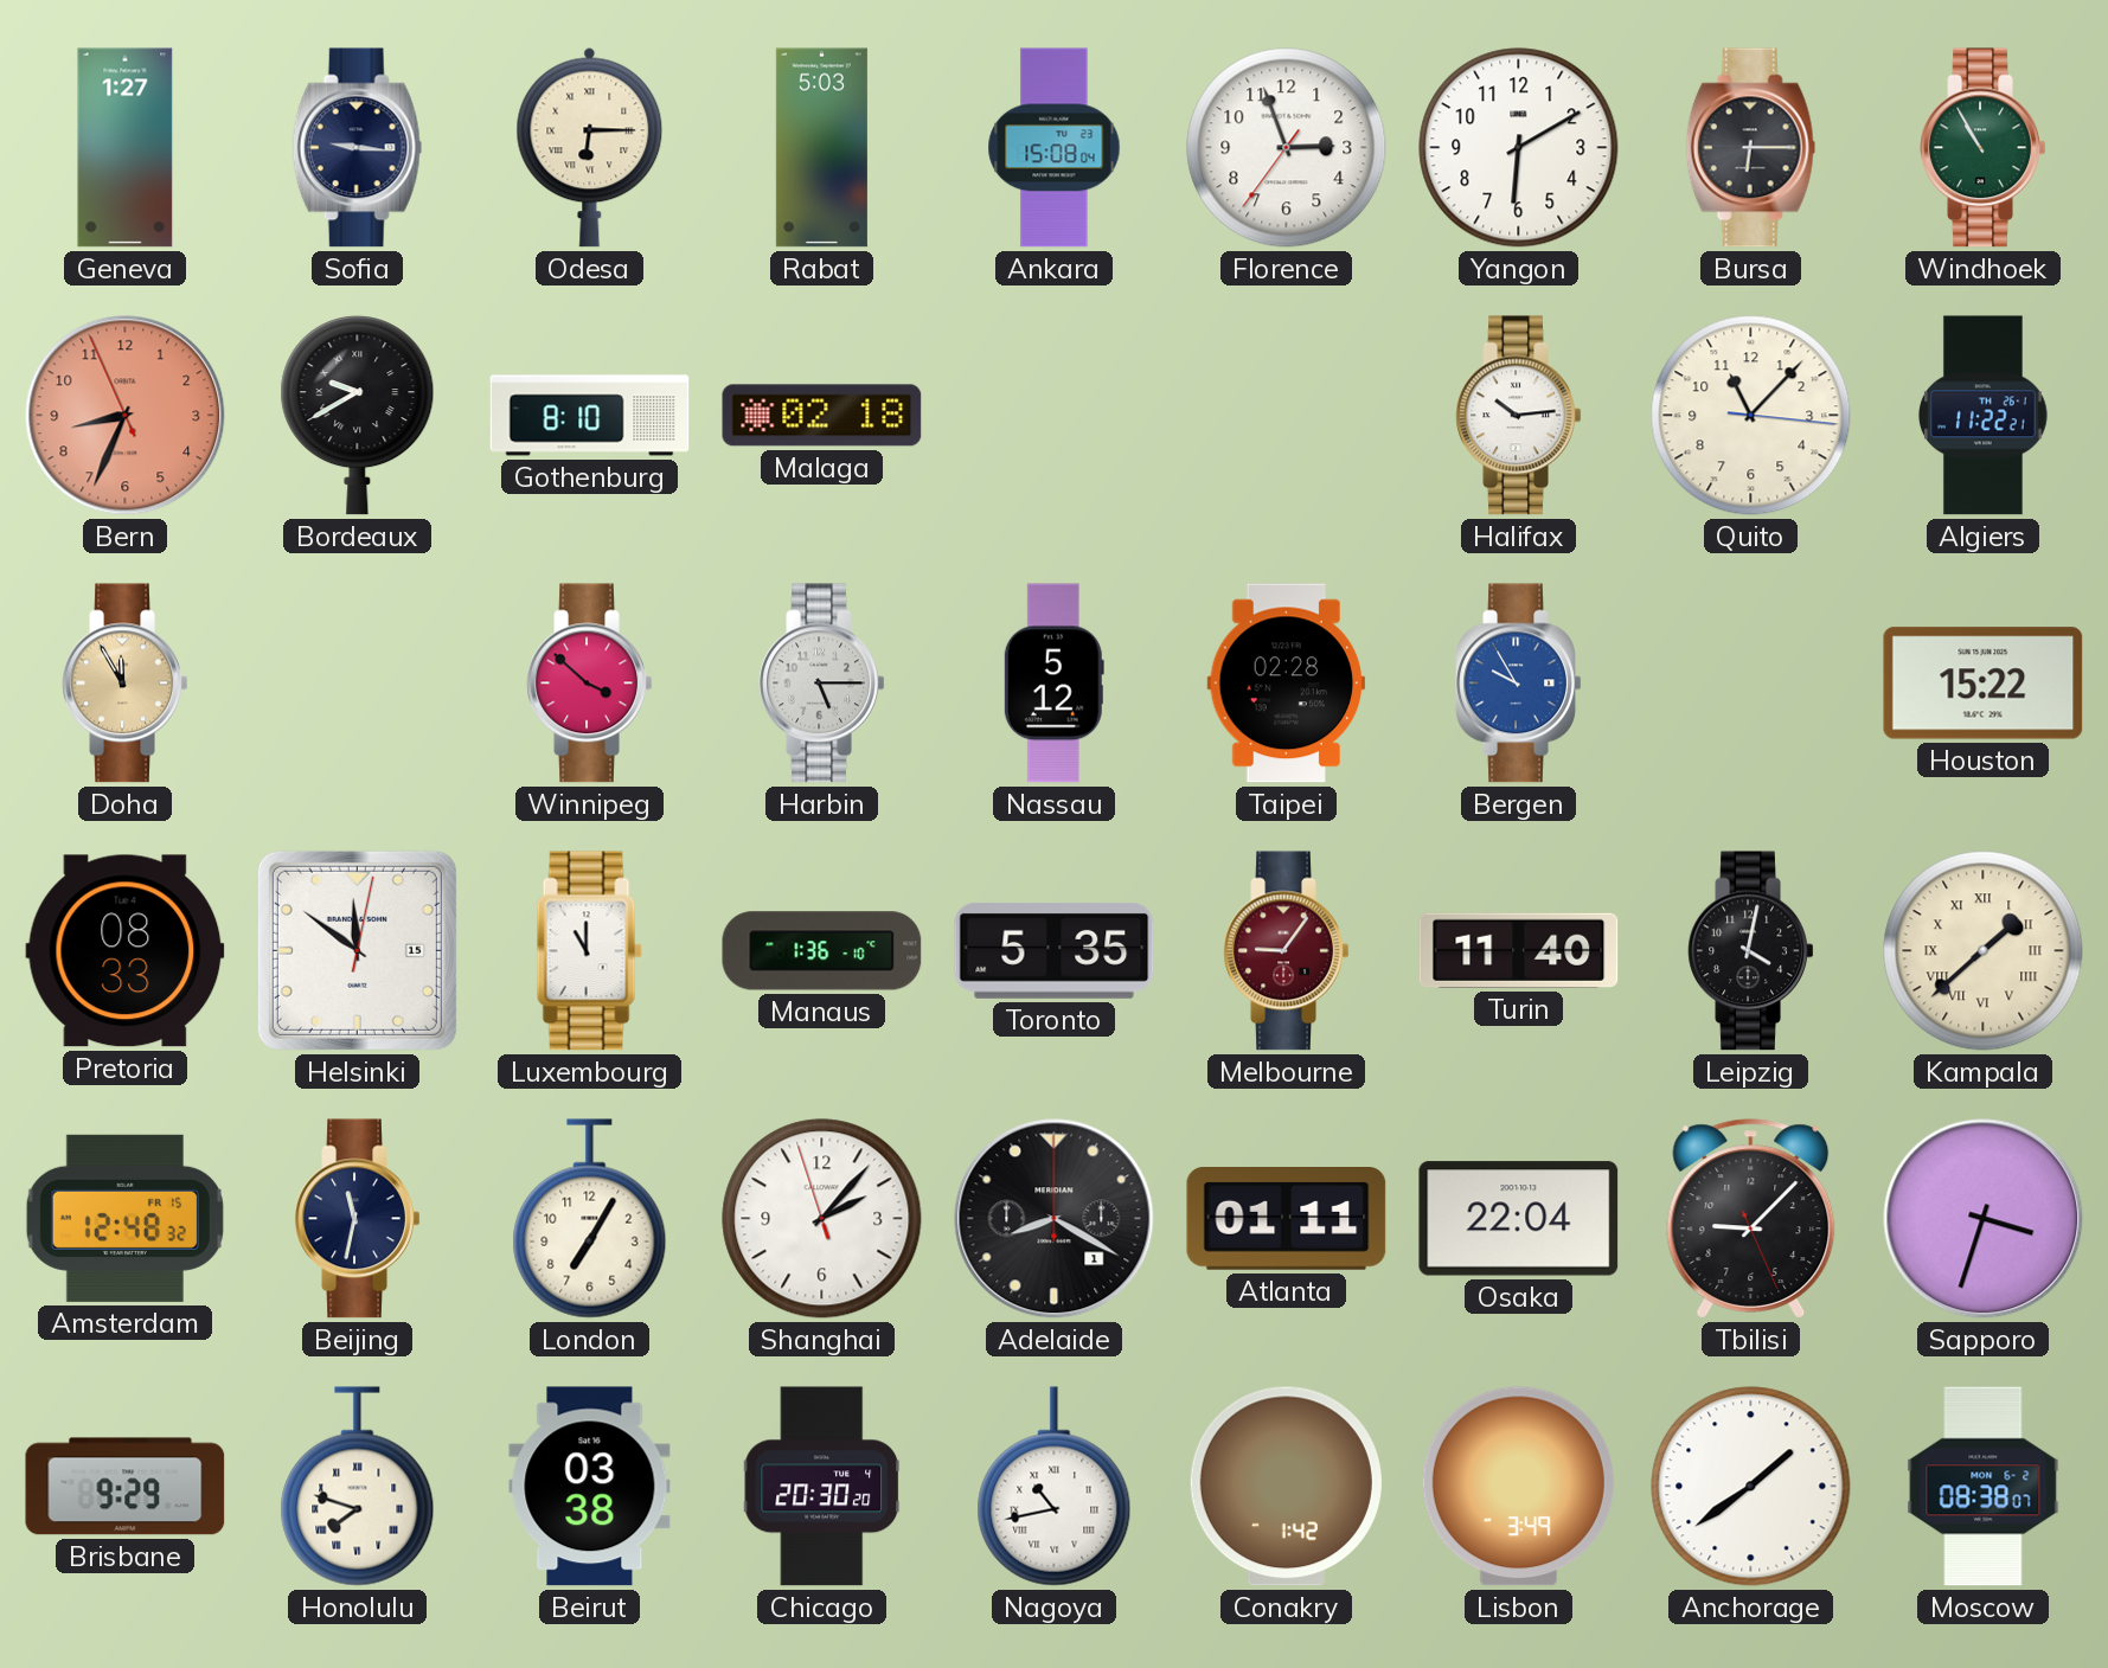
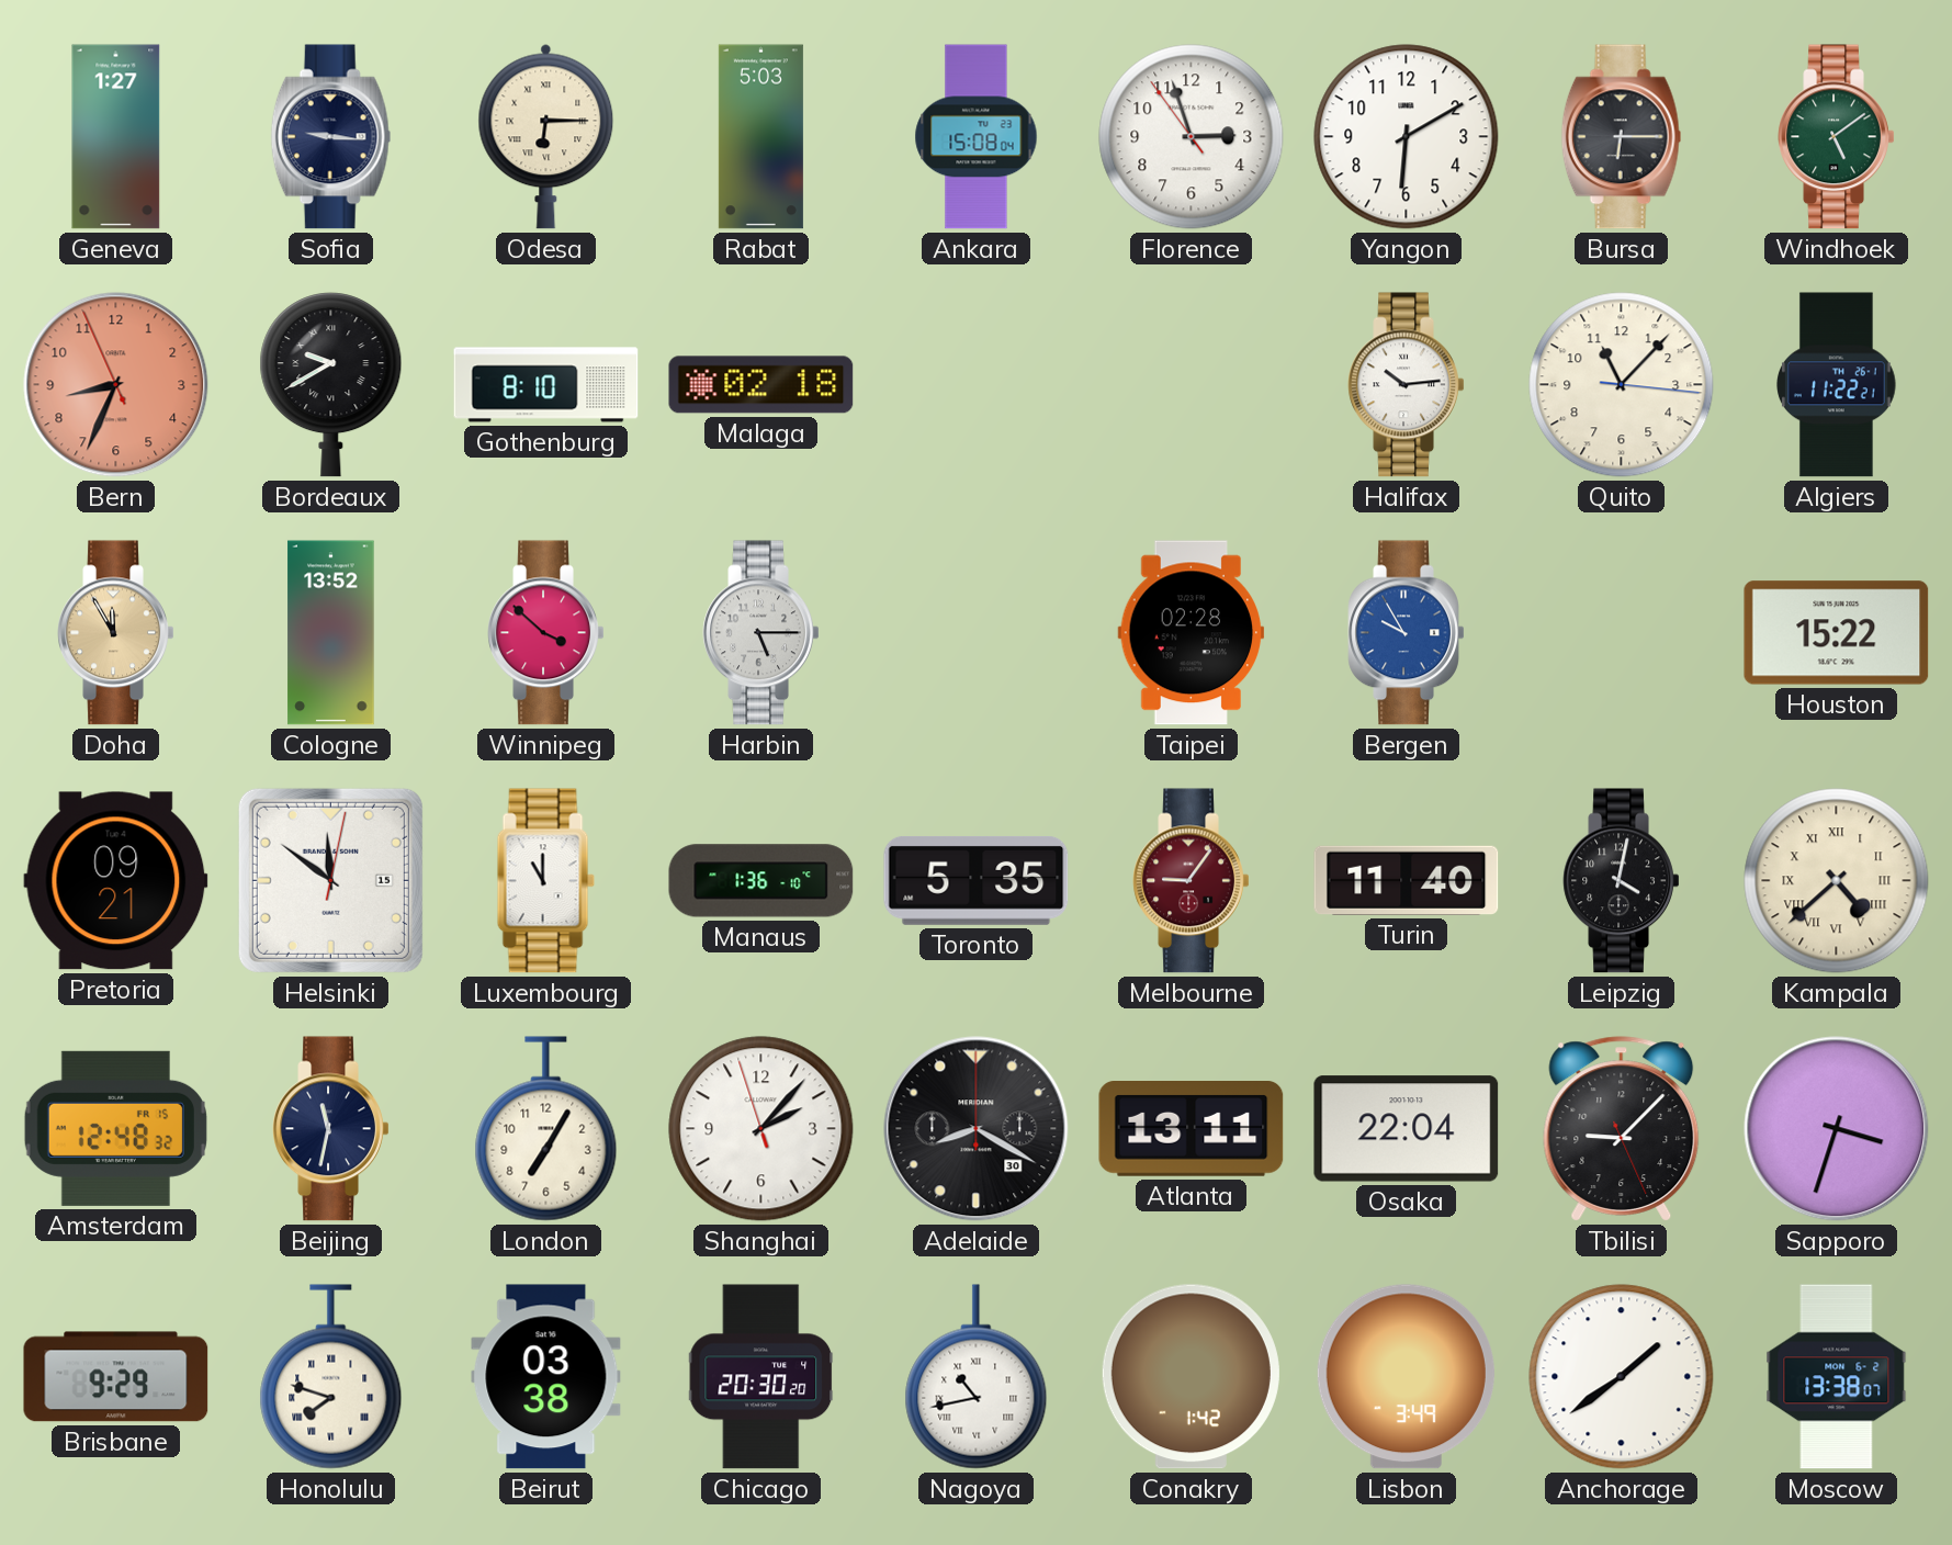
Florence: 2:56:36 -> 2:56:54
Windhoek: 10:55 -> 5:09
Cologne: none -> 13:52
Nassau: 5:12 -> none
Pretoria: 08:33 -> 09:21
Kampala: 1:38 -> 4:38
Adelaide date: 1 -> 30
Atlanta: 01:11 -> 13:11
Moscow: 08:38 -> 13:38
